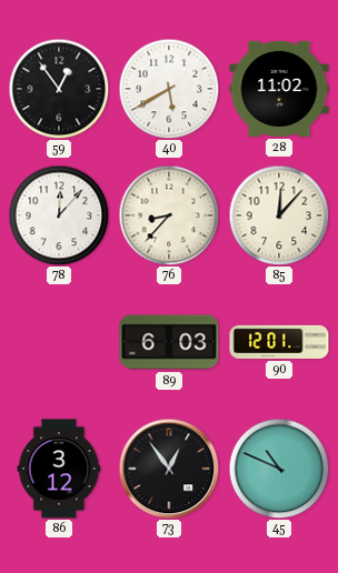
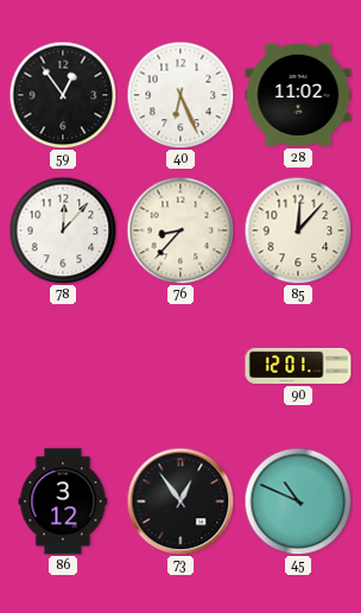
40: 5:40 -> 6:26
89: 6:03 -> none
